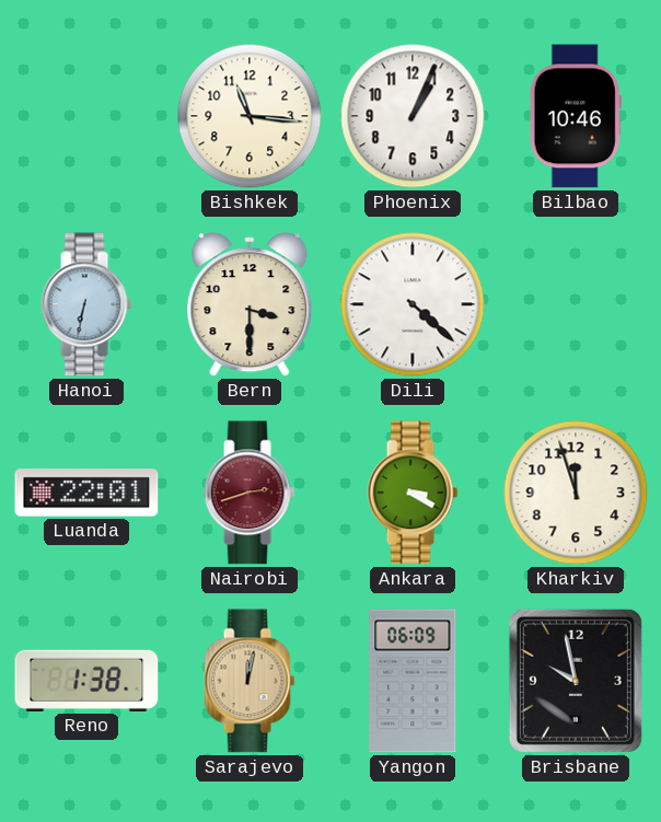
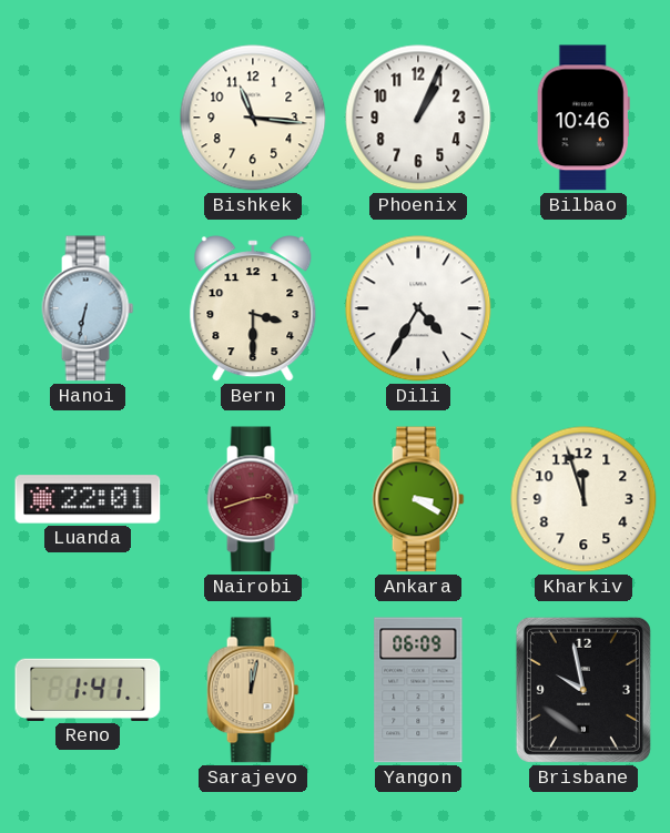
Dili: 4:22 -> 4:35
Reno: 1:38 -> 1:41
